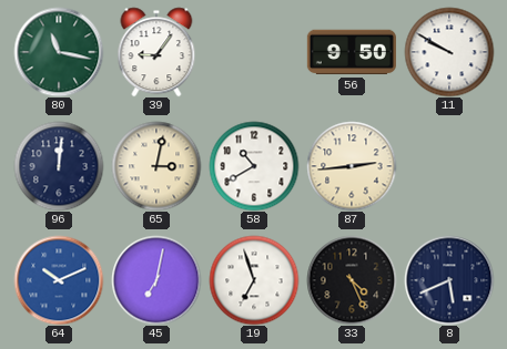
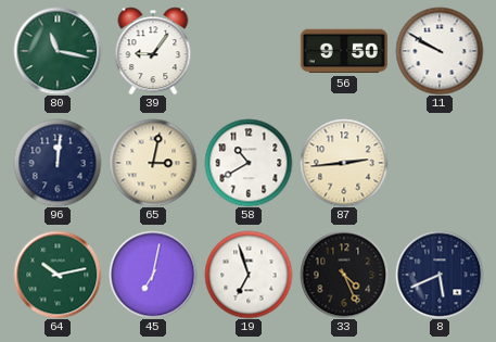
64: 10:11 -> 10:13
64 dial: blue -> green
